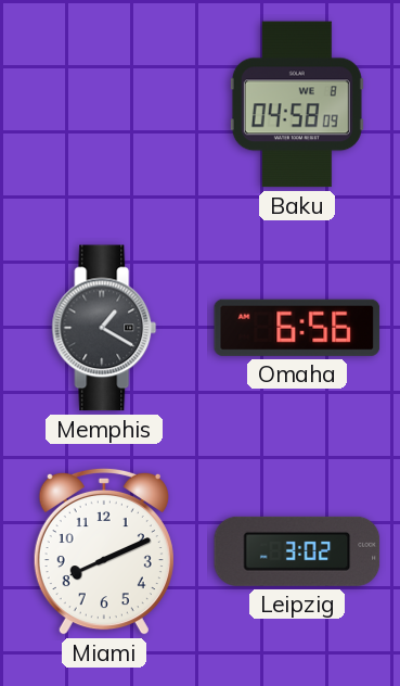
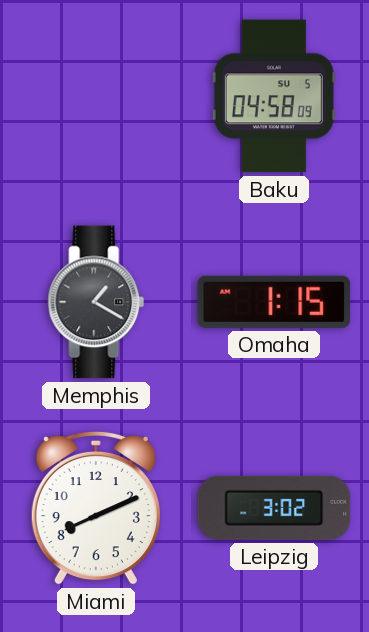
Baku date: WE 8 -> SU 5
Omaha: 6:56 -> 1:15
